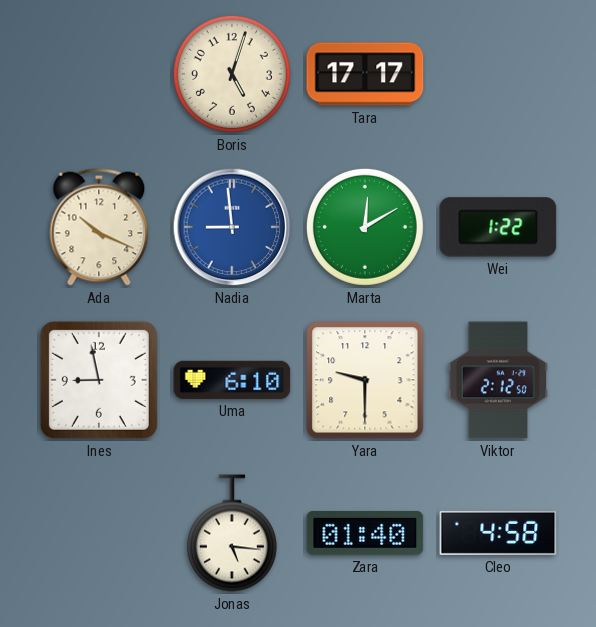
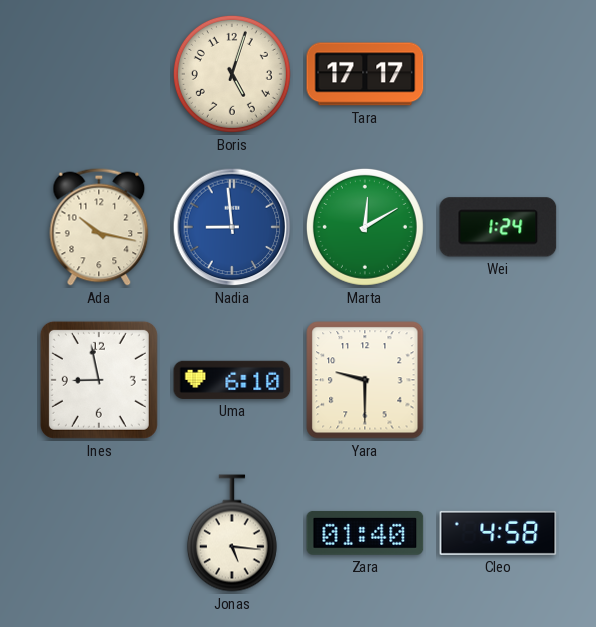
Ada: 10:19 -> 10:17
Wei: 1:22 -> 1:24
Viktor: 2:12 -> none
